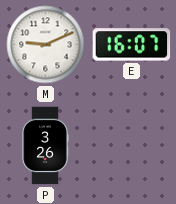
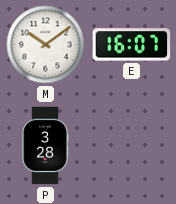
M: 9:11 -> 10:09
P: 3:26 -> 3:28
